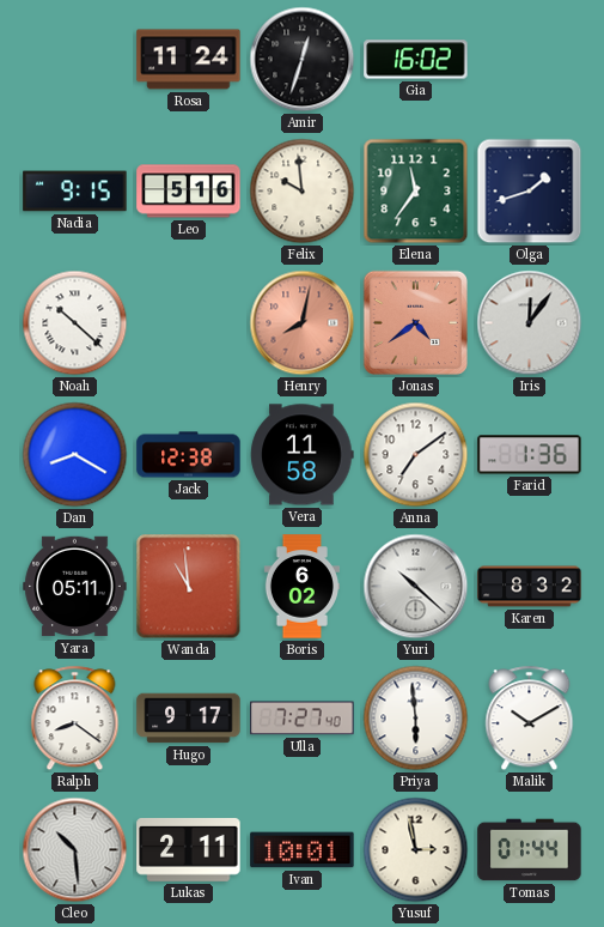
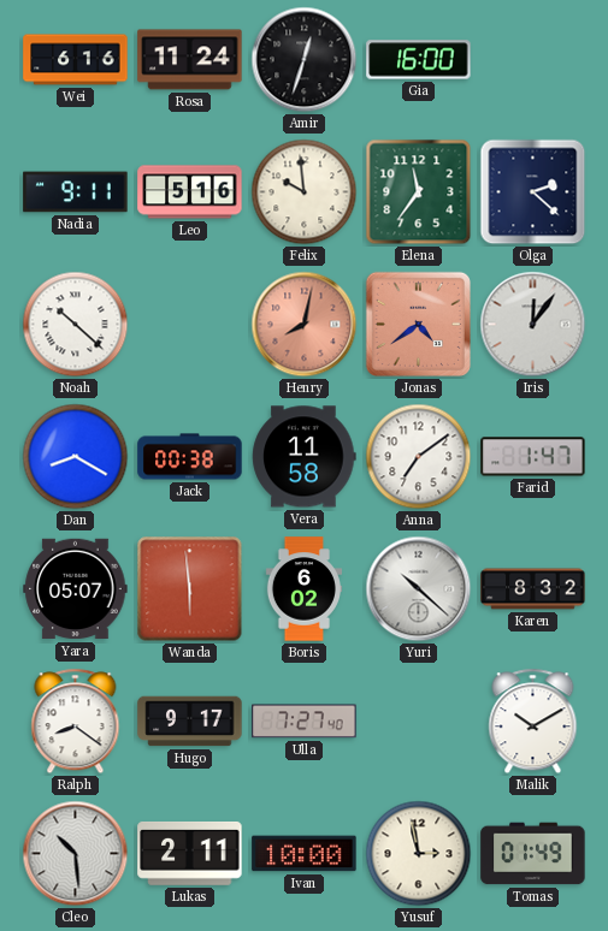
Wei: none -> 6:16
Gia: 16:02 -> 16:00
Nadia: 9:15 -> 9:11
Olga: 1:42 -> 2:22
Jack: 12:38 -> 00:38
Farid: 1:36 -> 1:47
Yara: 05:11 -> 05:07
Wanda: 10:59 -> 5:59
Priya: 5:59 -> none
Ivan: 10:01 -> 10:00
Tomas: 01:44 -> 01:49
